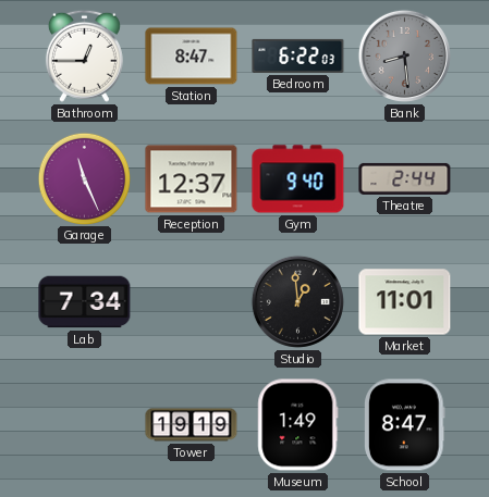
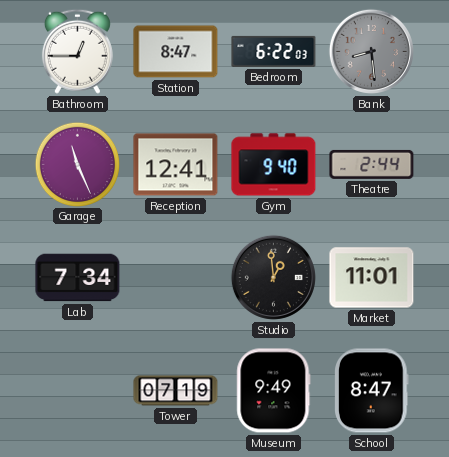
Reception: 12:37 -> 12:41
Tower: 19:19 -> 07:19
Museum: 1:49 -> 9:49
